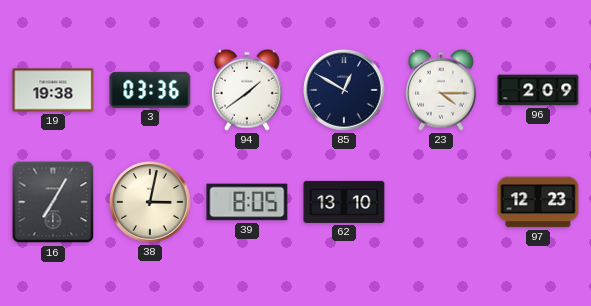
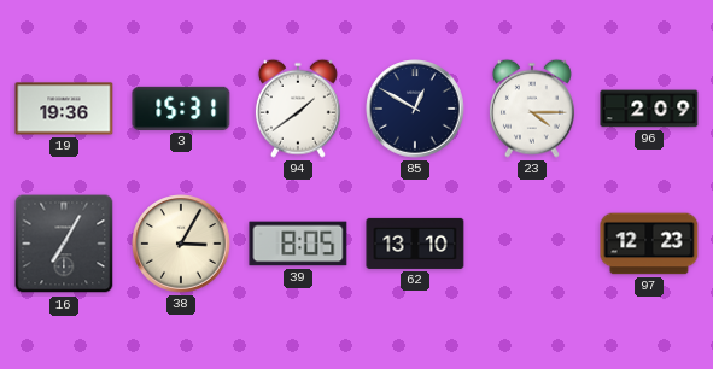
19: 19:38 -> 19:36
3: 03:36 -> 15:31
38: 3:02 -> 3:05
